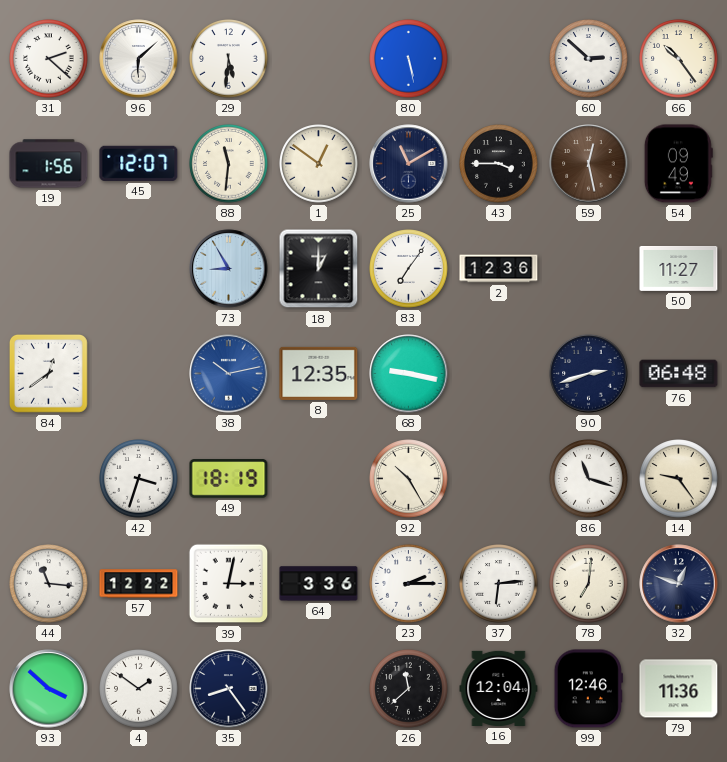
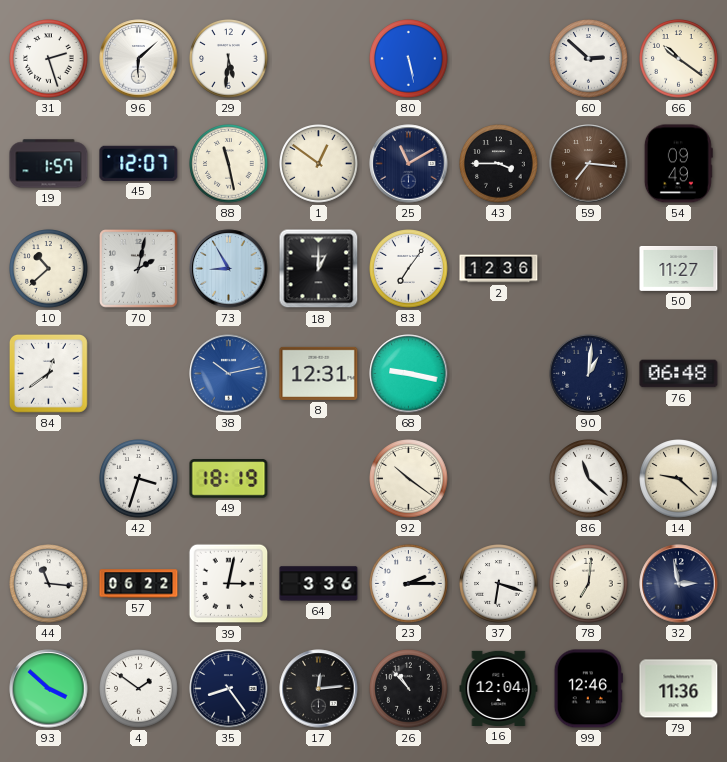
31: 2:22 -> 2:27
66: 10:24 -> 10:21
19: 1:56 -> 1:57
88: 11:31 -> 11:28
59: 12:28 -> 7:16
10: none -> 10:38
70: none -> 2:02
8: 12:35 -> 12:31
90: 2:42 -> 1:01
92: 10:25 -> 10:21
86: 11:18 -> 11:22
14: 9:24 -> 9:22
57: 12:22 -> 06:22
37: 6:14 -> 6:18
32: 12:48 -> 2:58
17: none -> 12:14
26: 11:38 -> 10:53
